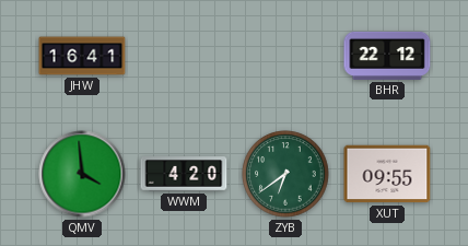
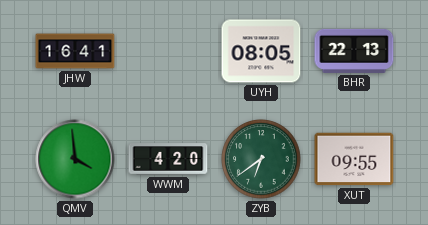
UYH: none -> 08:05
BHR: 22:12 -> 22:13
